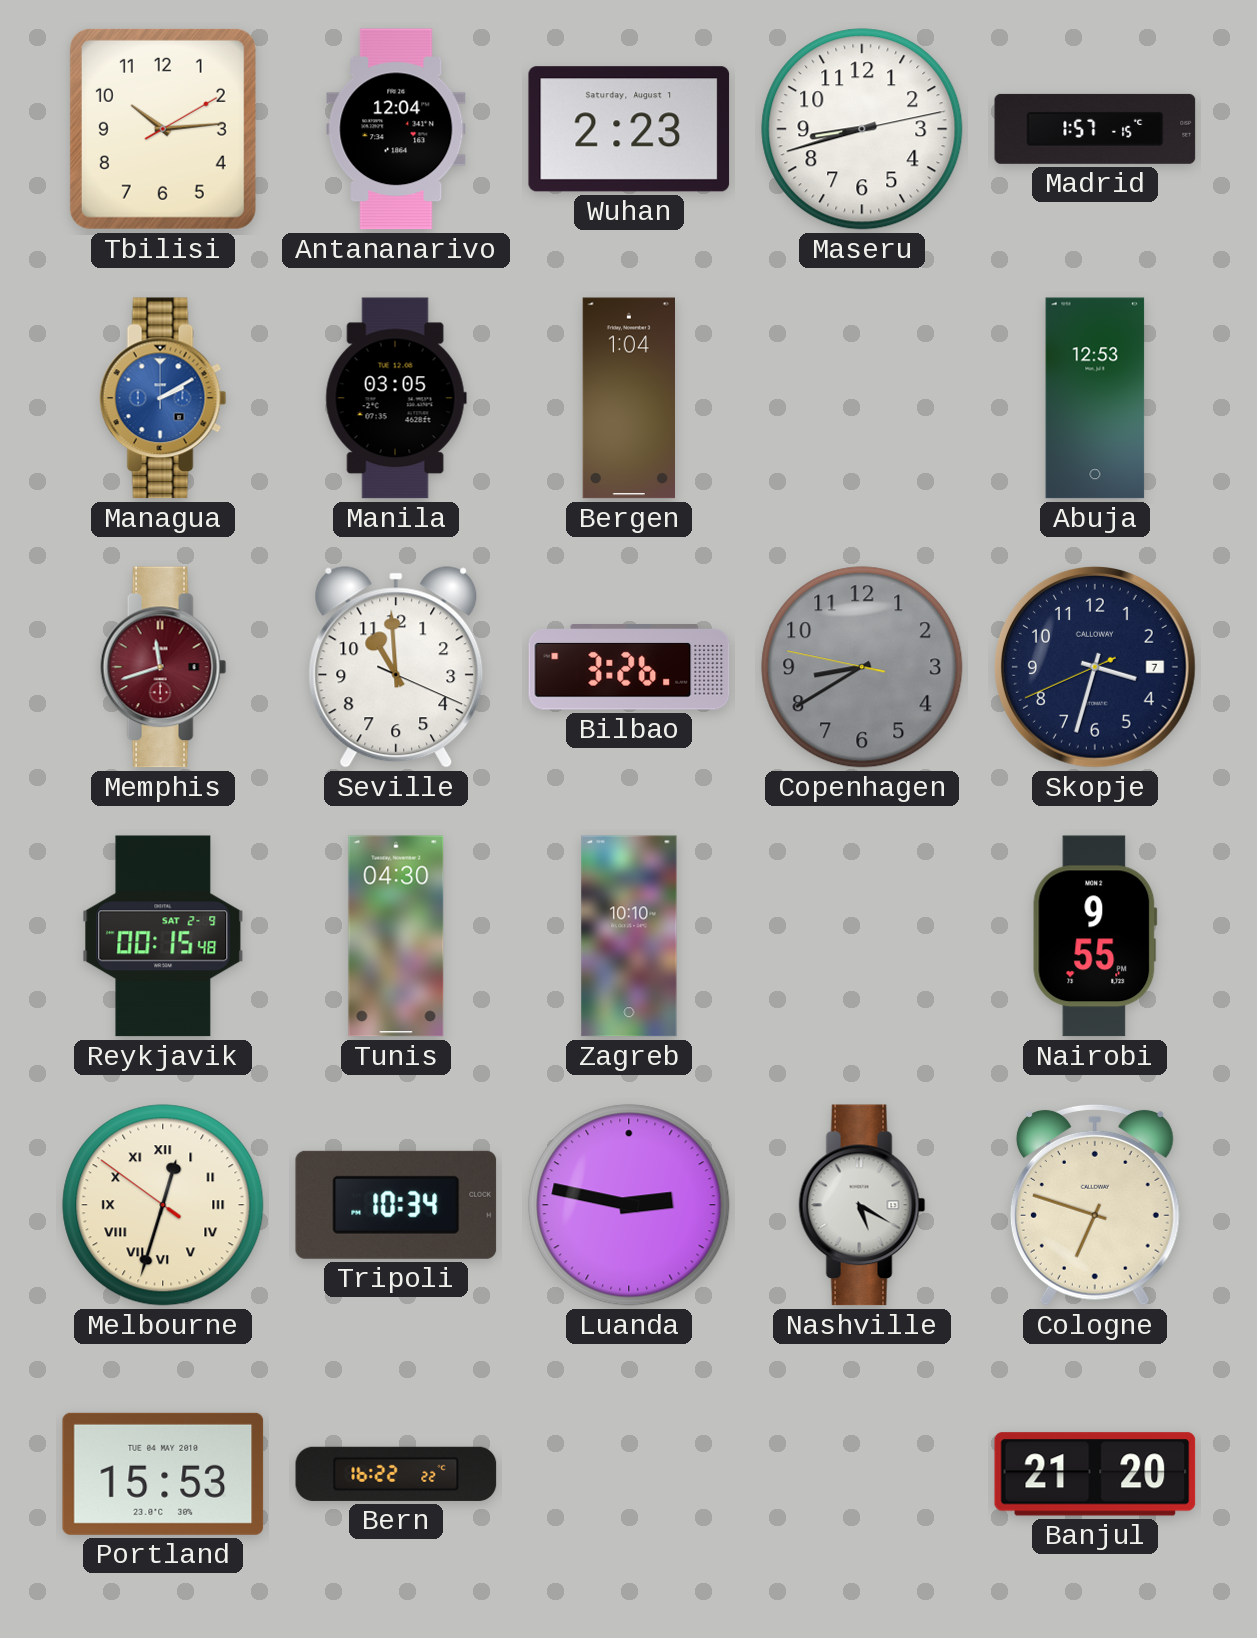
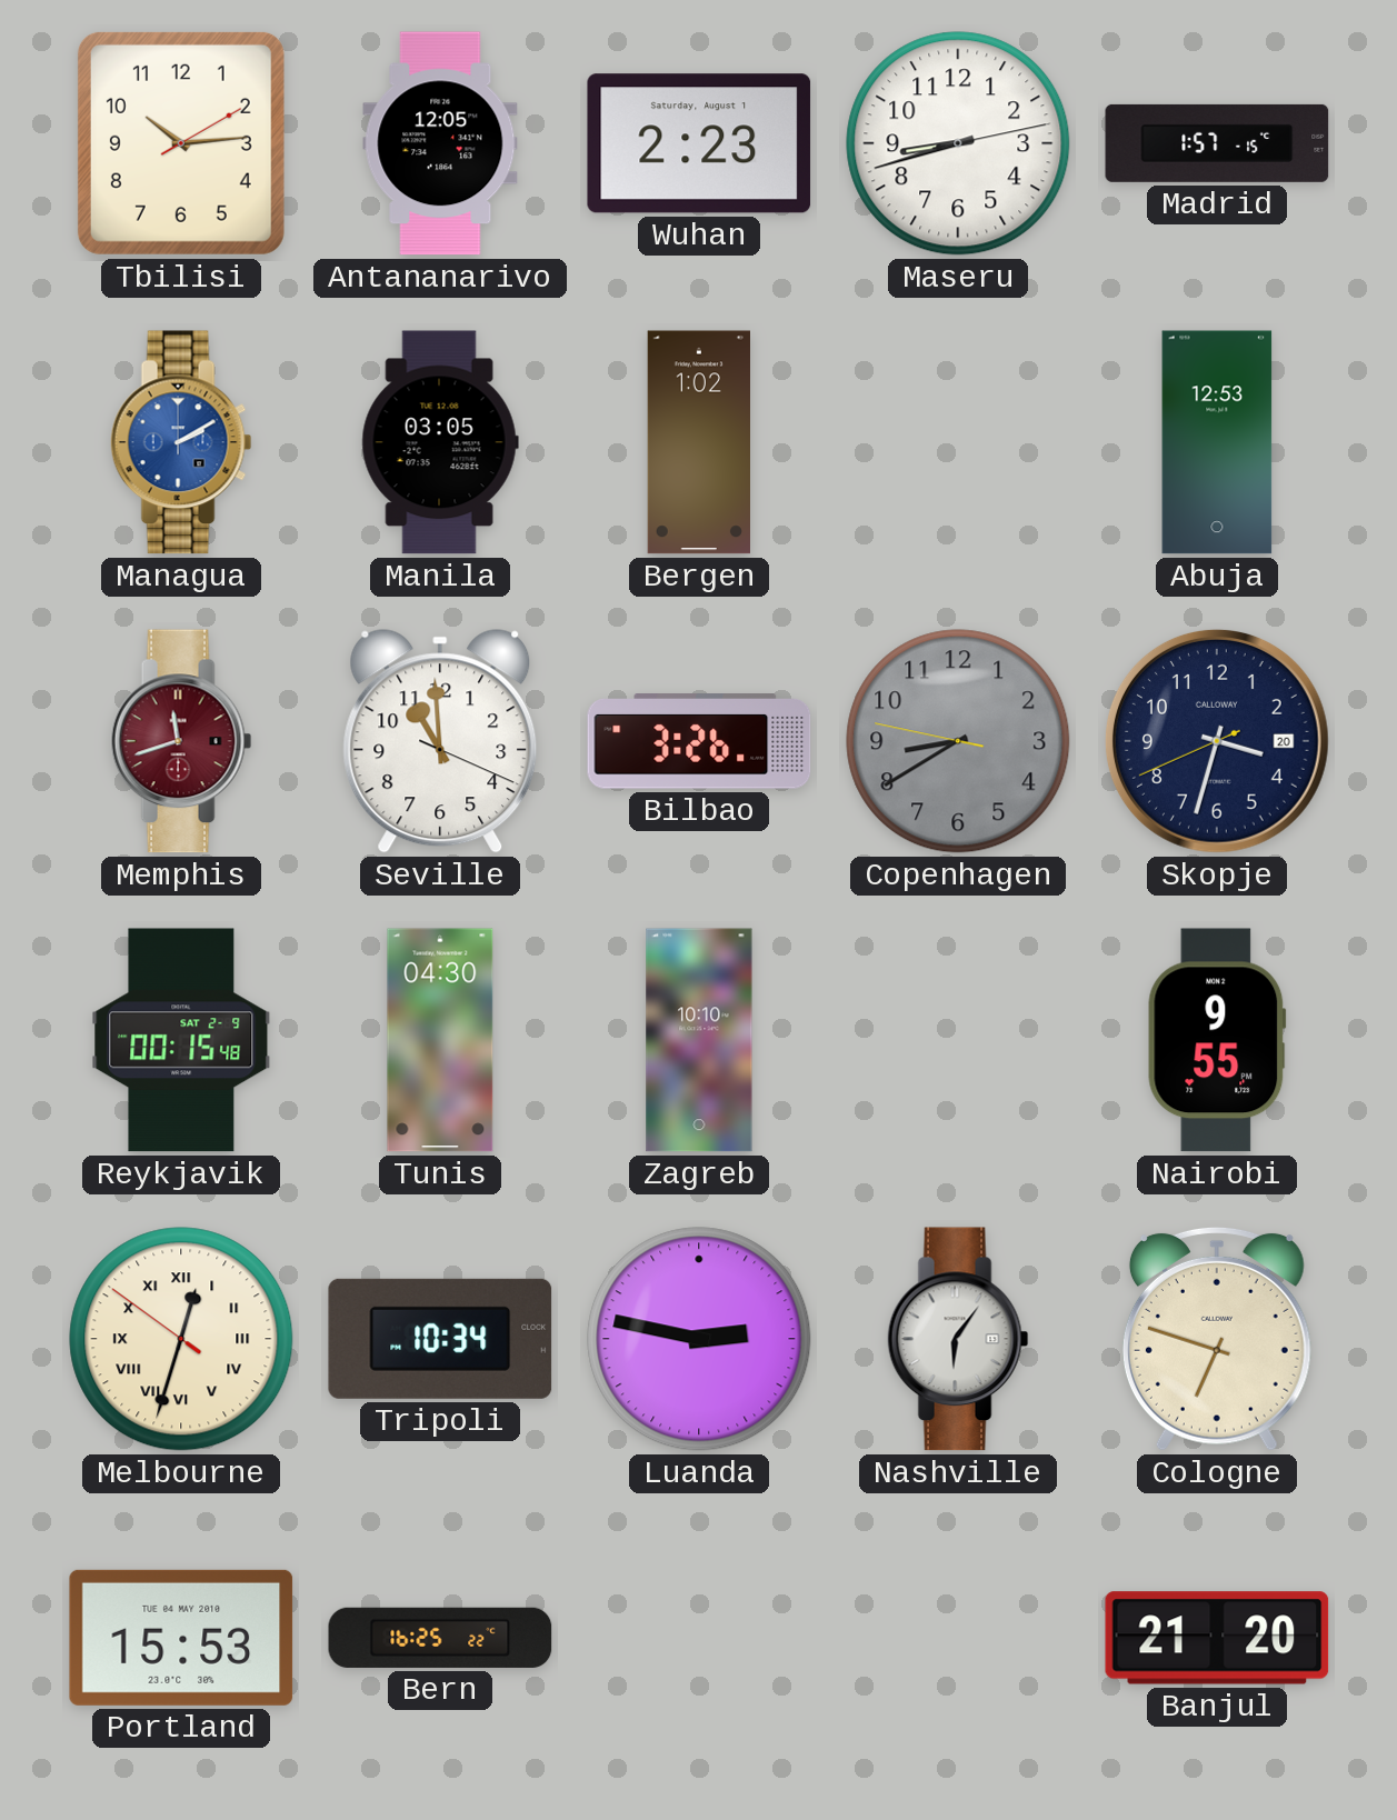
Antananarivo: 12:04 -> 12:05
Bergen: 1:04 -> 1:02
Skopje date: 7 -> 20
Nashville: 5:20 -> 6:06
Bern: 16:22 -> 16:25
